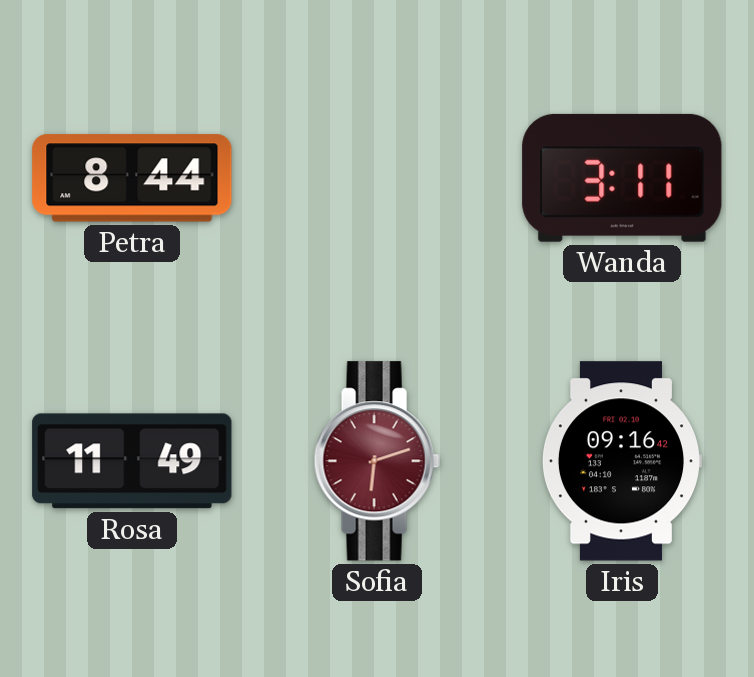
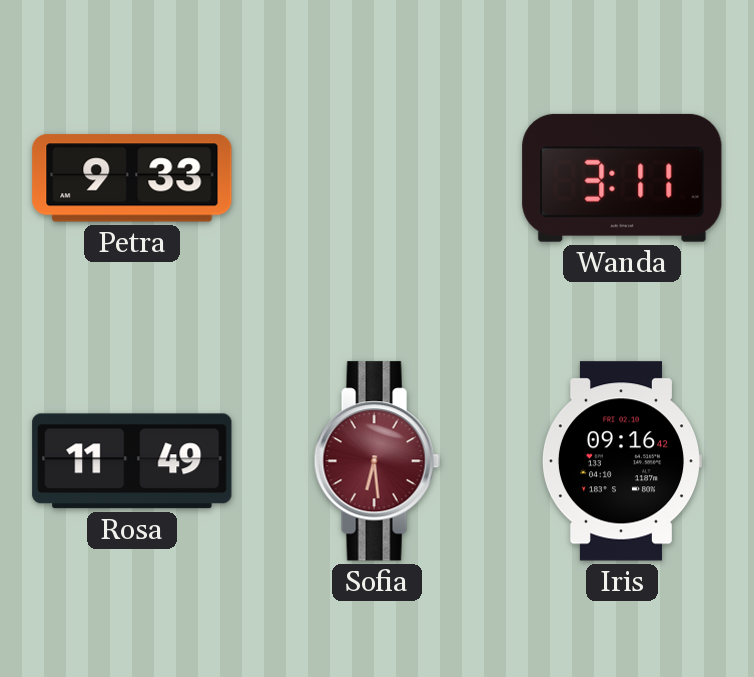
Petra: 8:44 -> 9:33
Sofia: 6:12 -> 6:29
